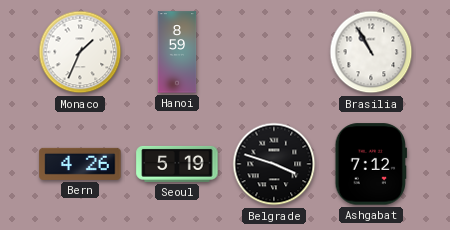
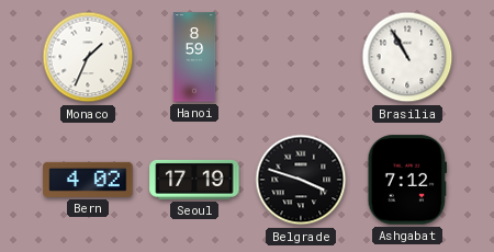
Bern: 4:26 -> 4:02
Seoul: 5:19 -> 17:19
